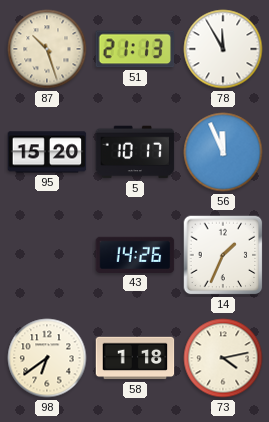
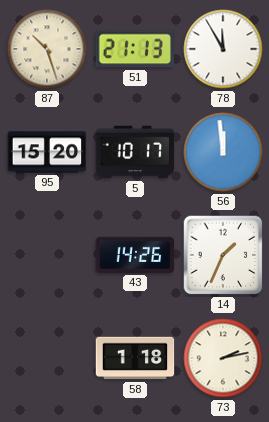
56: 11:56 -> 11:59
98: 6:39 -> none
73: 4:13 -> 2:13
